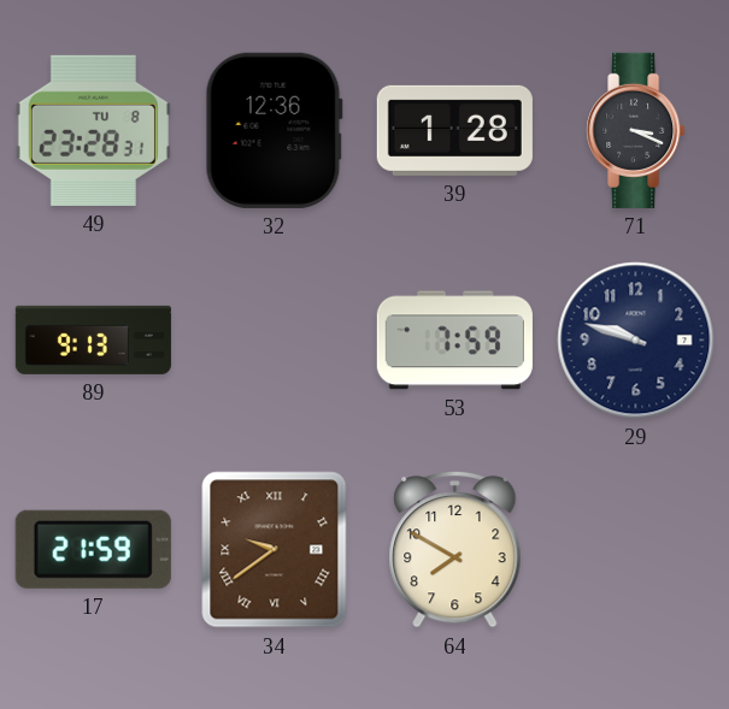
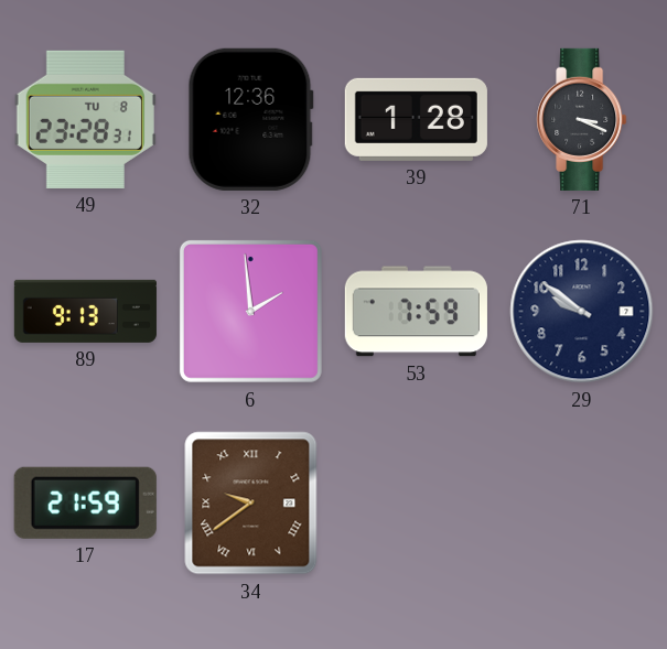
6: none -> 1:59
29: 9:48 -> 9:51
64: 7:50 -> none
